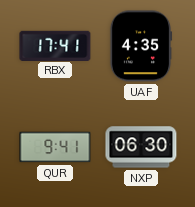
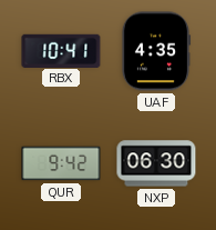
RBX: 17:41 -> 10:41
QUR: 9:41 -> 9:42
